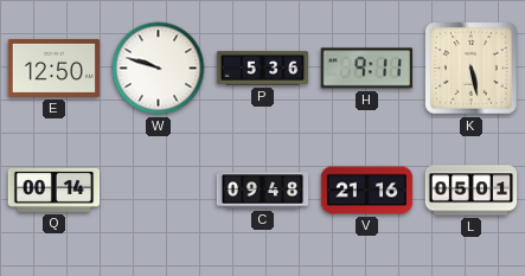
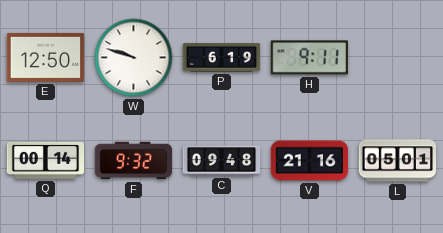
P: 5:36 -> 6:19
K: 5:28 -> none
F: none -> 9:32
